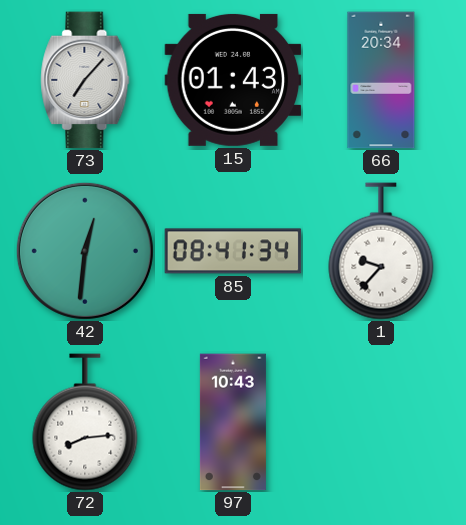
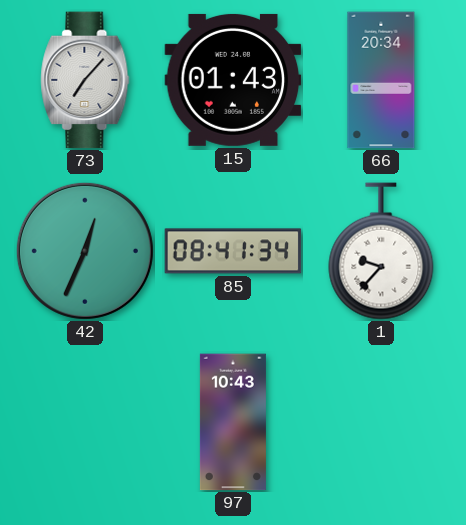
42: 12:31 -> 12:34
72: 8:14 -> none
